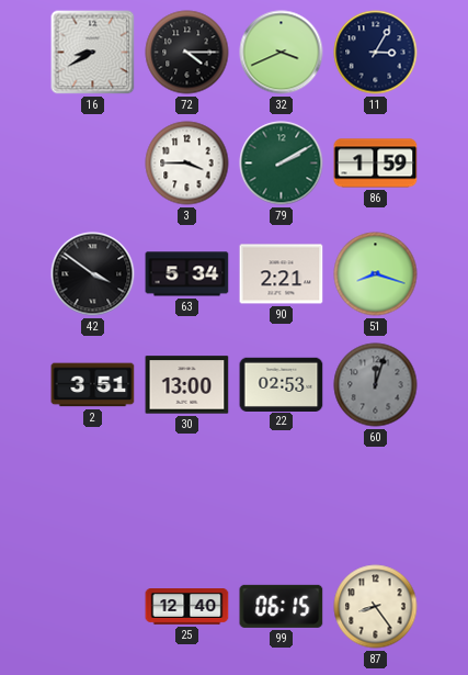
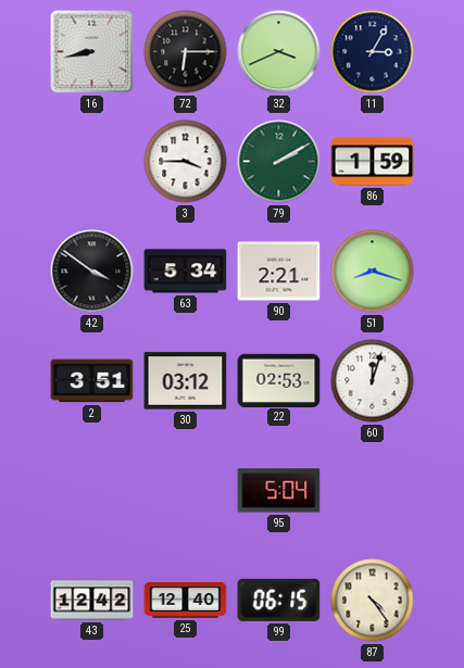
16: 8:40 -> 8:43
72: 4:15 -> 6:15
30: 13:00 -> 03:12
60 dial: grey -> white
95: none -> 5:04
43: none -> 12:42
87: 8:24 -> 4:24
